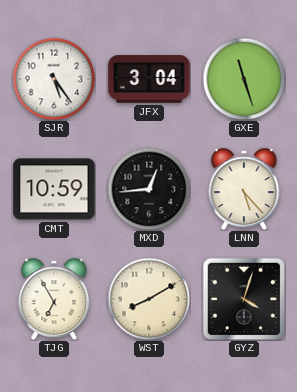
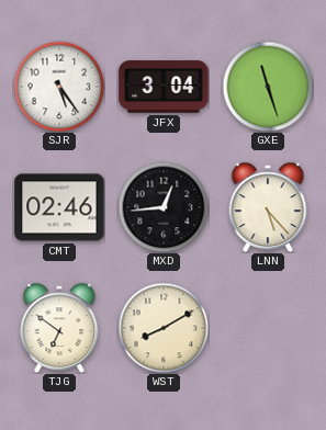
CMT: 10:59 -> 02:46
TJG: 6:55 -> 6:51
GYZ: 4:03 -> none
